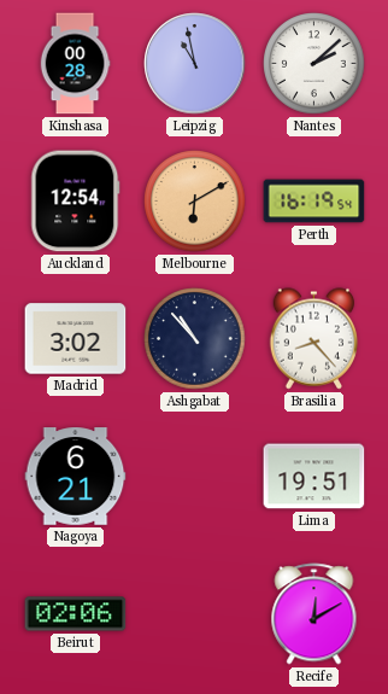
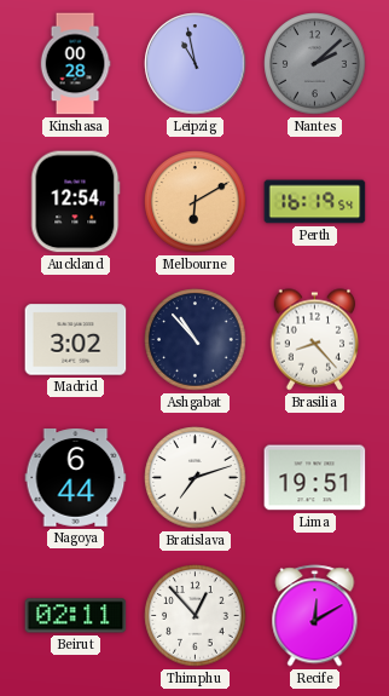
Nantes dial: white -> grey
Nagoya: 6:21 -> 6:44
Bratislava: none -> 7:12
Beirut: 02:06 -> 02:11
Thimphu: none -> 12:53
